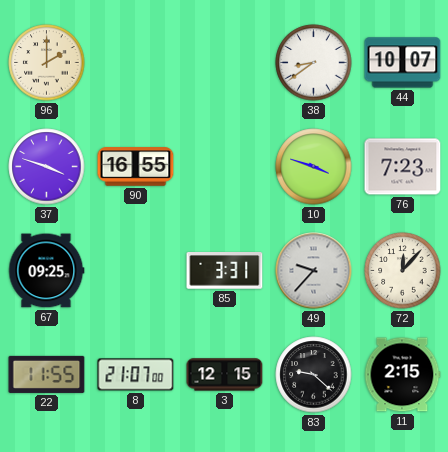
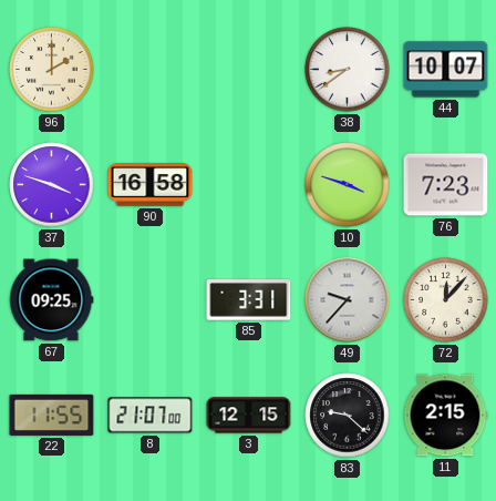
90: 16:55 -> 16:58
